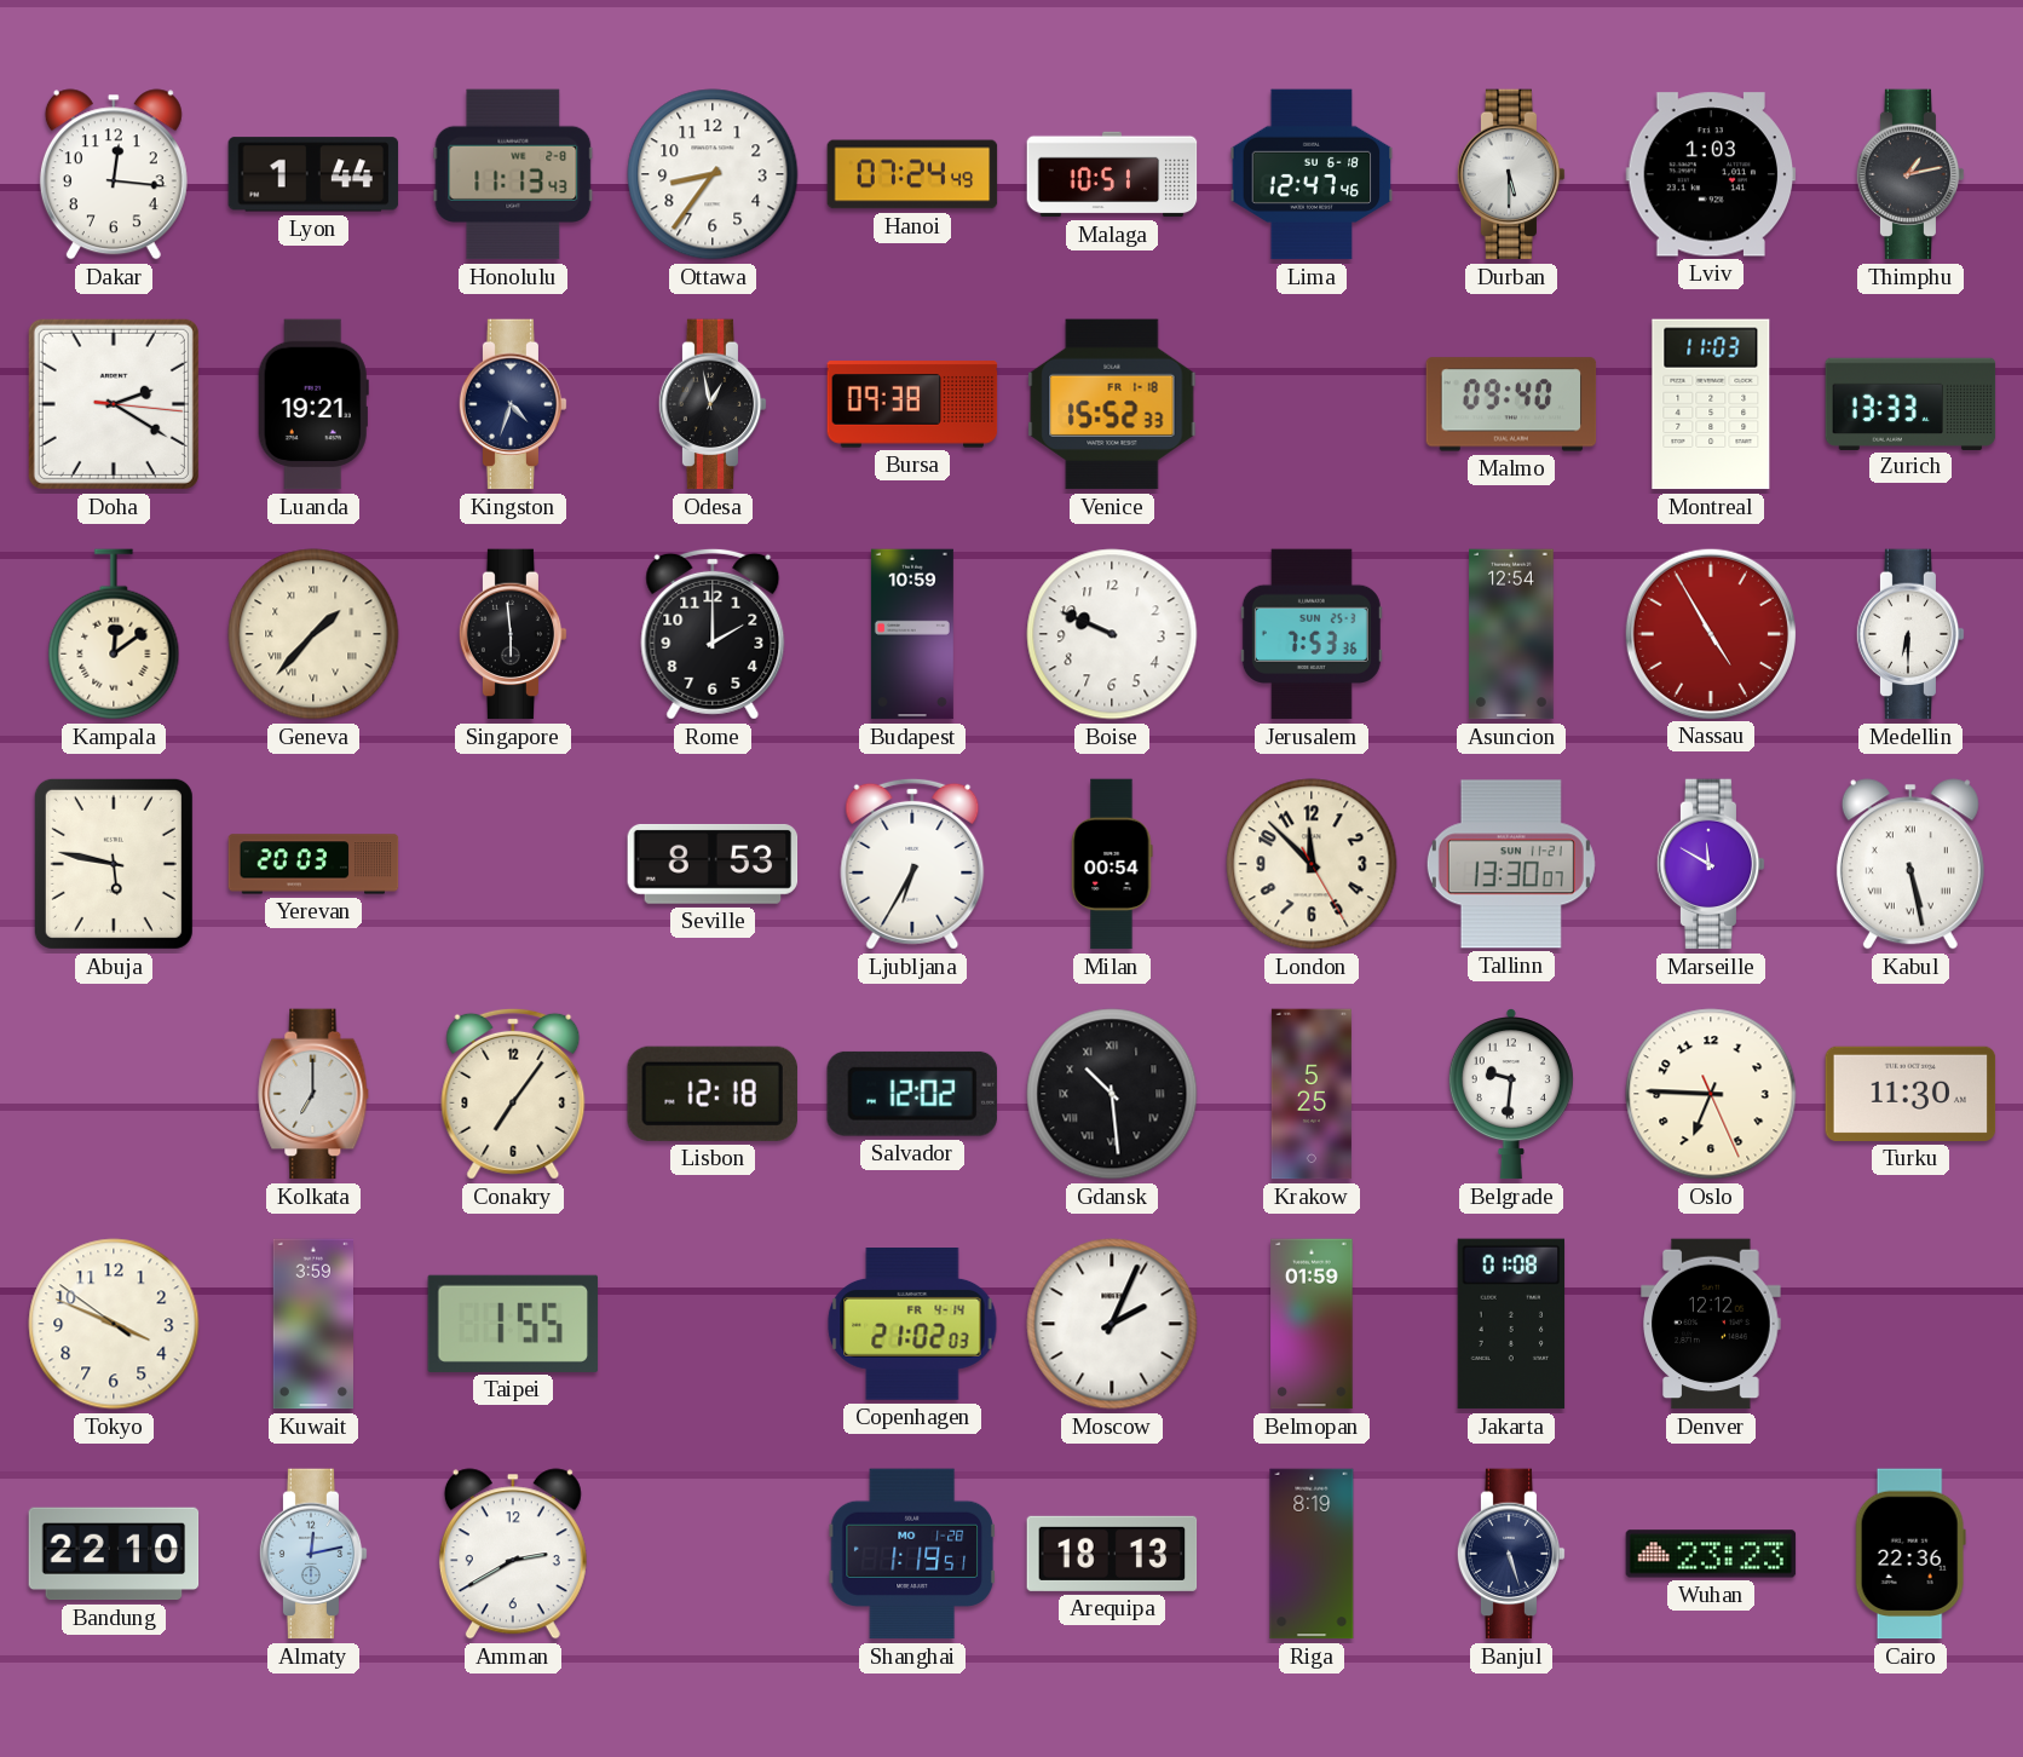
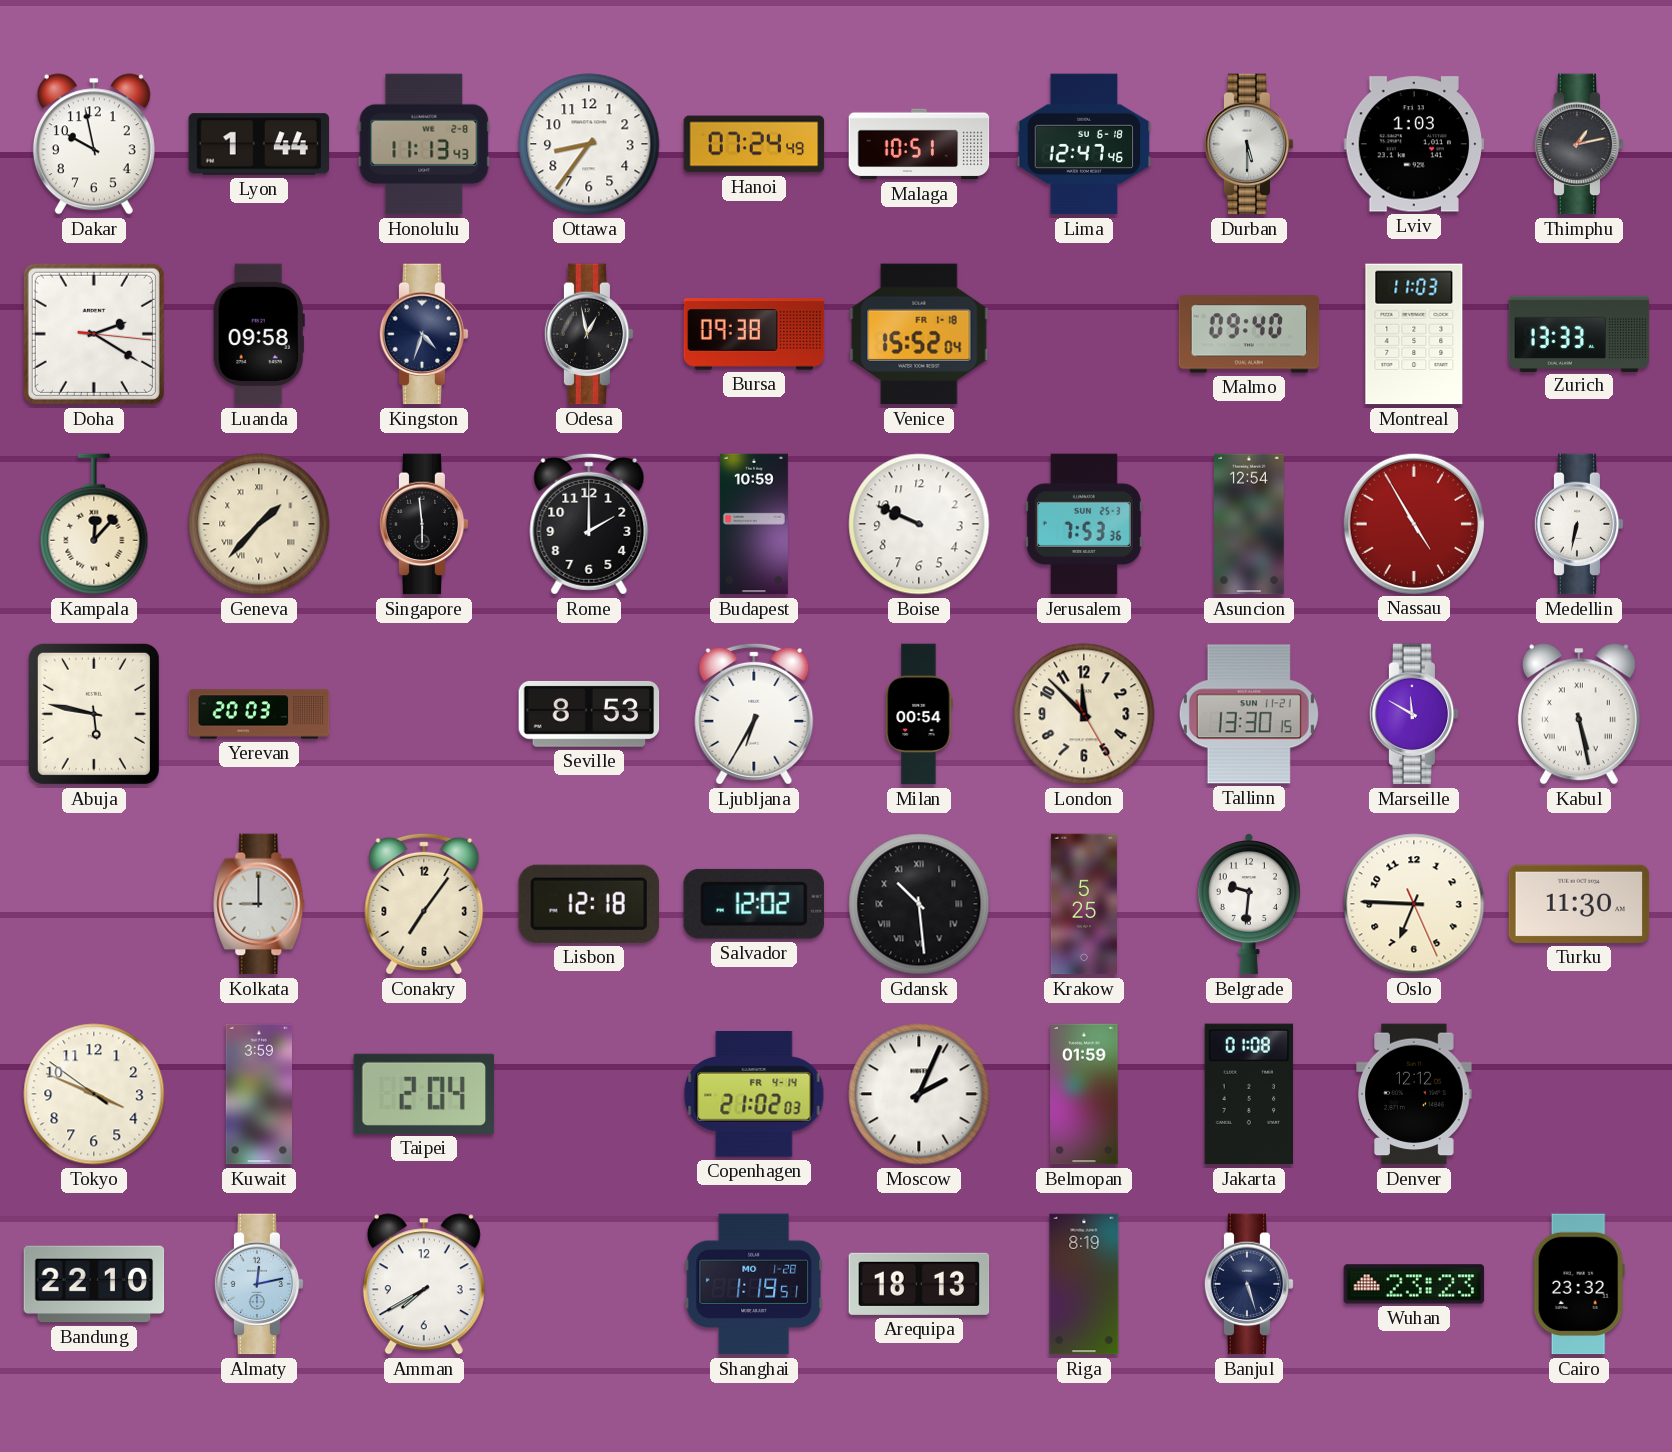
Dakar: 12:16 -> 9:58
Luanda: 19:21 -> 09:58
Venice: 15:52:33 -> 15:52:04
Kampala: 12:09 -> 12:07
Medellin: 6:30 -> 6:32
Tallinn: 13:30:07 -> 13:30:15
Kolkata: 7:00 -> 9:00
Taipei: 1:55 -> 2:04
Amman: 2:40 -> 7:40
Cairo: 22:36 -> 23:32
